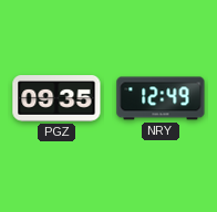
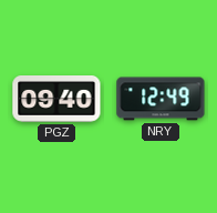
PGZ: 09:35 -> 09:40
